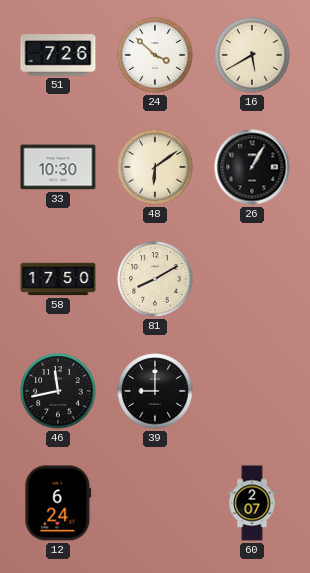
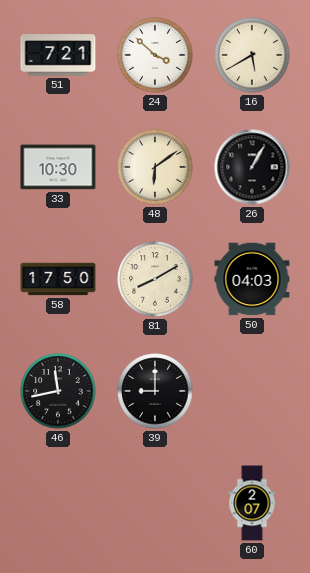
51: 7:26 -> 7:21
50: none -> 04:03
12: 6:24 -> none
